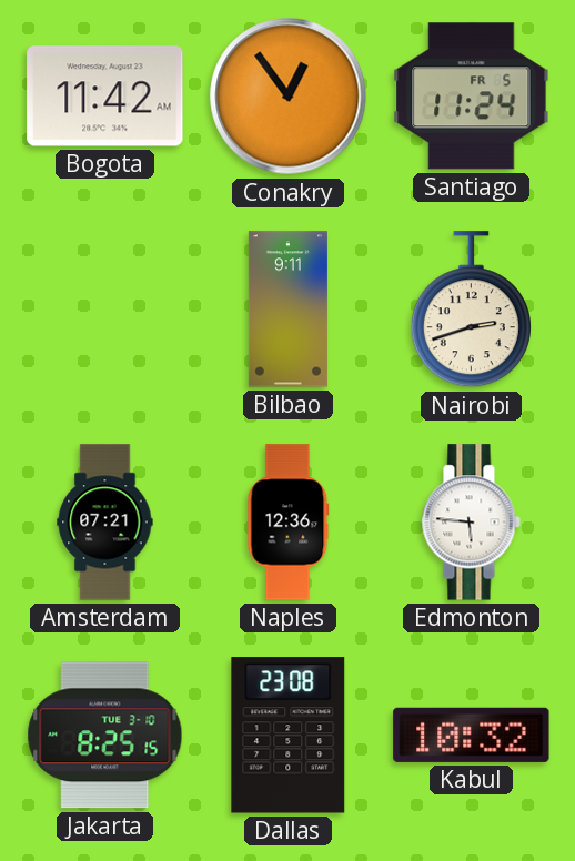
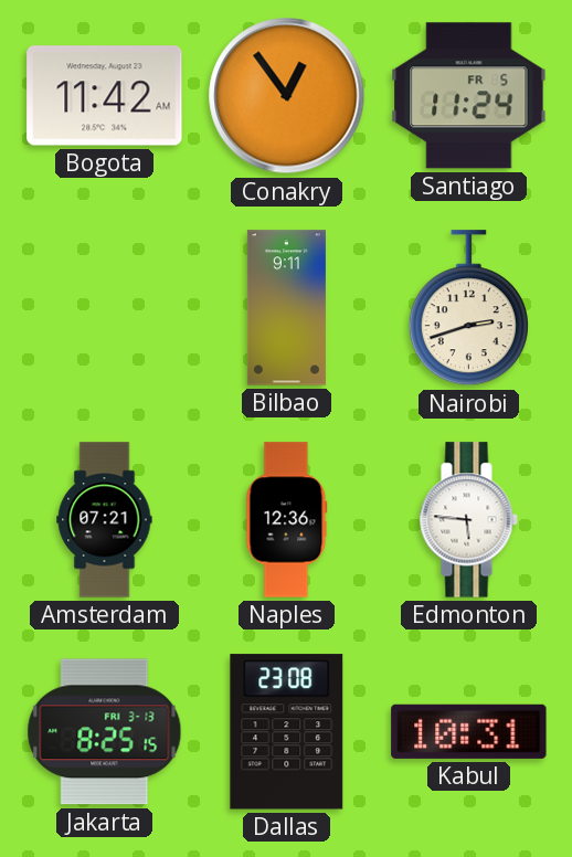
Jakarta date: TUE 3-10 -> FRI 3-13
Kabul: 10:32 -> 10:31
